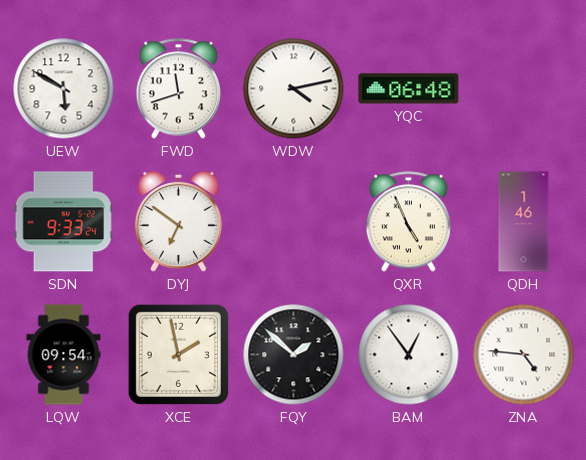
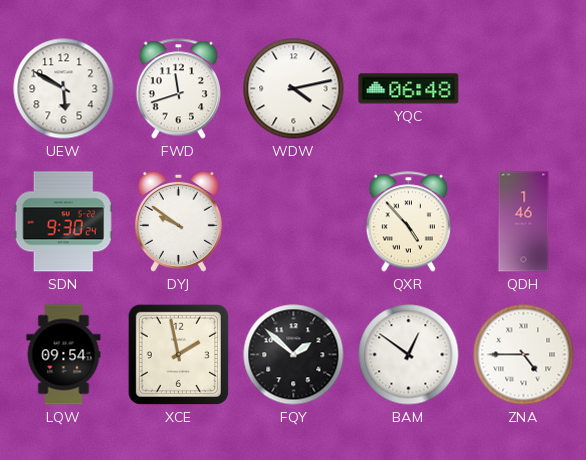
SDN: 9:33 -> 9:30
DYJ: 6:51 -> 9:51
QXR: 4:56 -> 4:53
BAM: 12:54 -> 12:51
ZNA: 4:46 -> 4:45
